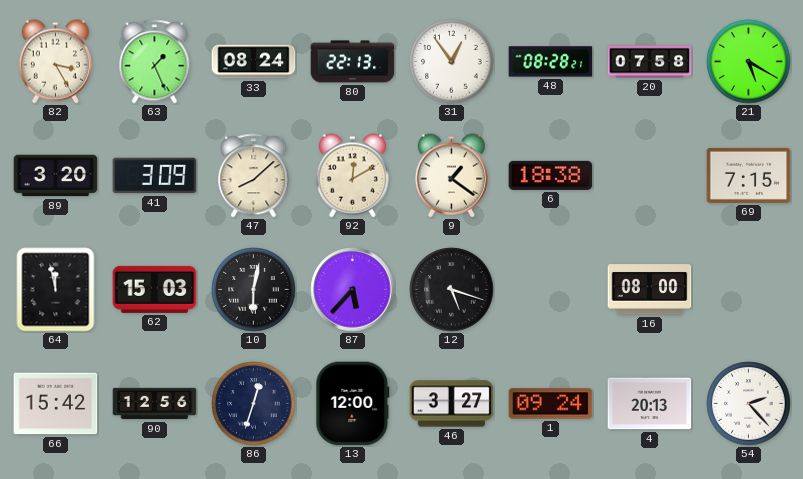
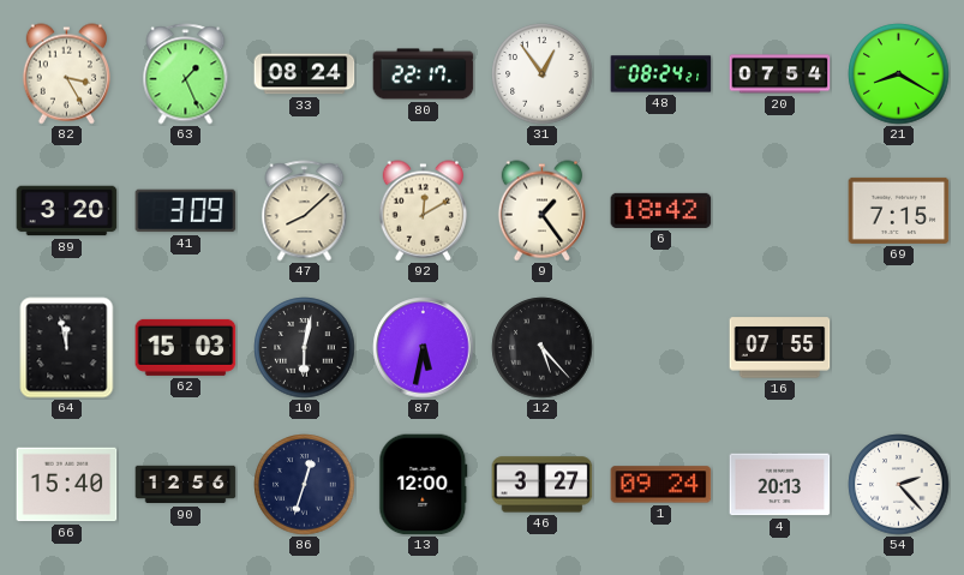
80: 22:13 -> 22:17
48: 08:28 -> 08:24
20: 07:58 -> 07:54
21: 5:20 -> 8:20
9: 1:21 -> 1:24
6: 18:38 -> 18:42
87: 5:37 -> 5:32
12: 5:18 -> 5:23
16: 08:00 -> 07:55
66: 15:42 -> 15:40
